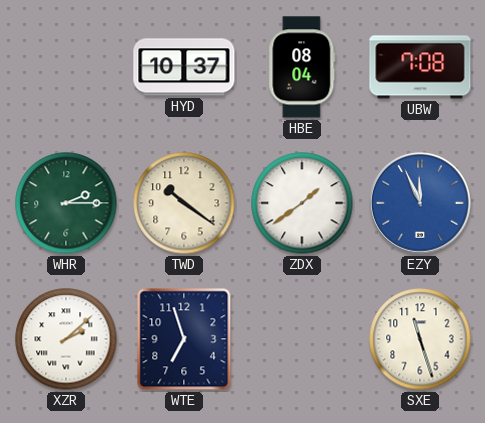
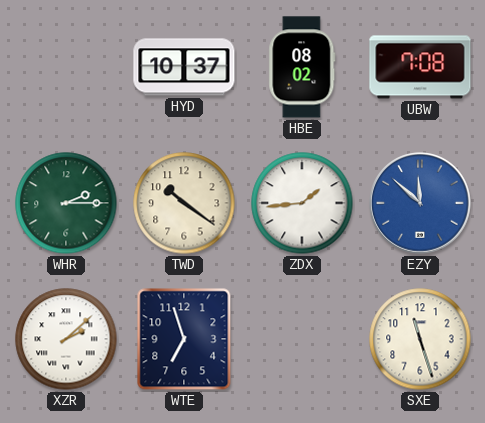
HBE: 08:04 -> 08:02
ZDX: 1:39 -> 1:44
EZY: 11:56 -> 11:52
